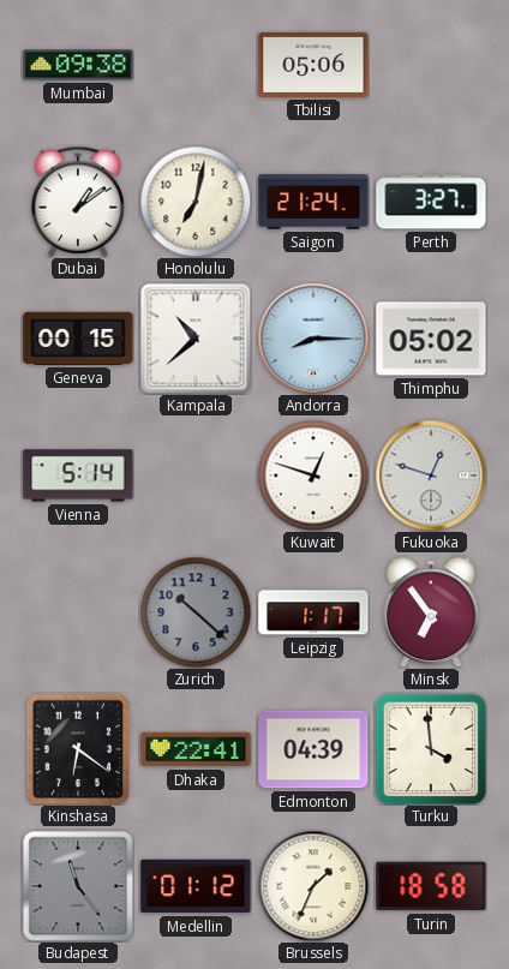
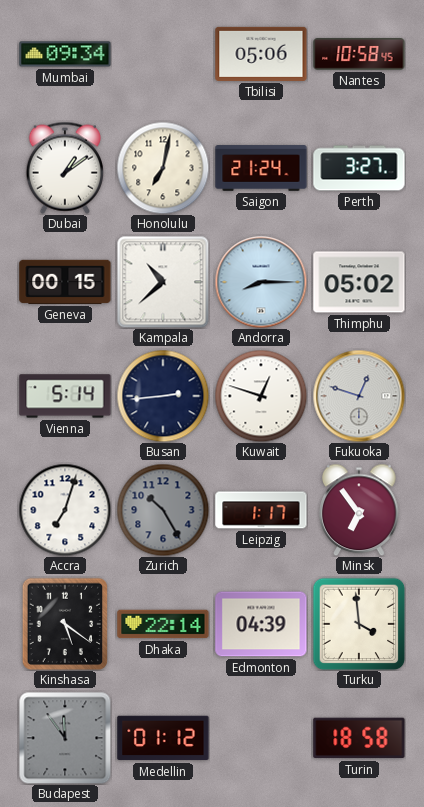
Mumbai: 09:38 -> 09:34
Nantes: none -> 10:58
Busan: none -> 2:44
Accra: none -> 7:03
Zurich: 10:22 -> 10:25
Kinshasa: 6:21 -> 5:21
Dhaka: 22:41 -> 22:14
Budapest: 11:24 -> 11:54
Brussels: 1:34 -> none
